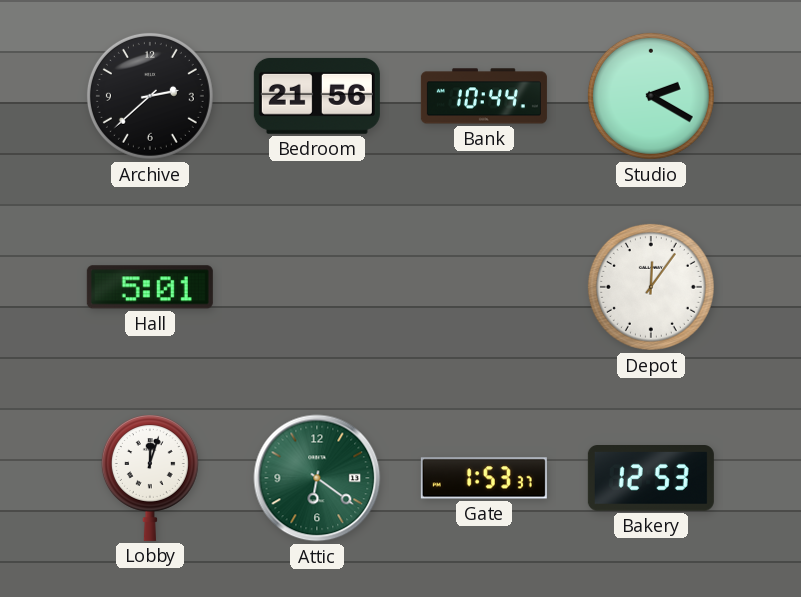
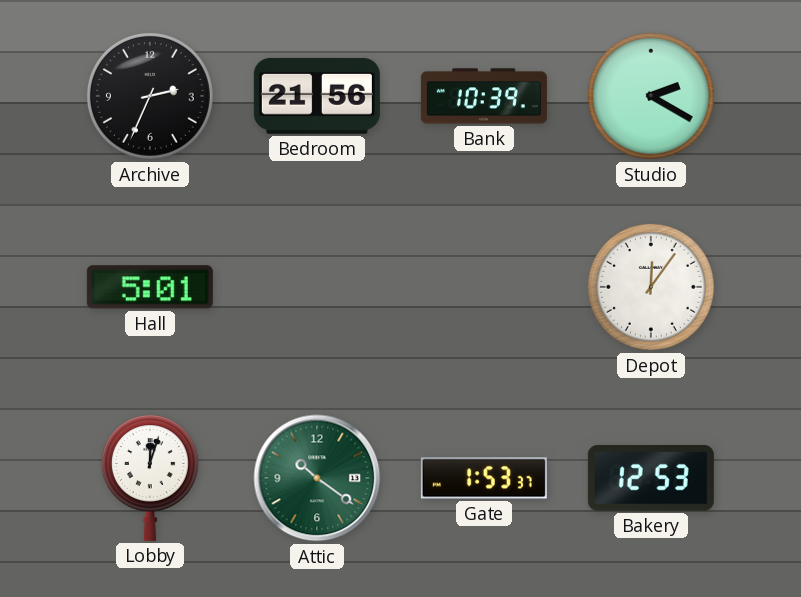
Archive: 2:38 -> 2:34
Bank: 10:44 -> 10:39
Attic: 6:21 -> 10:21
